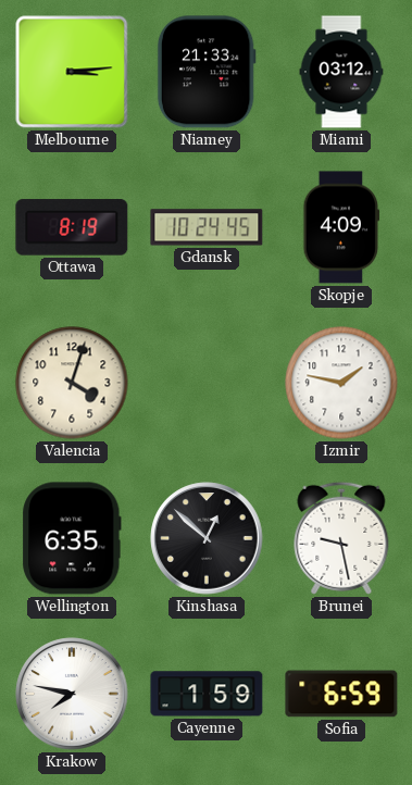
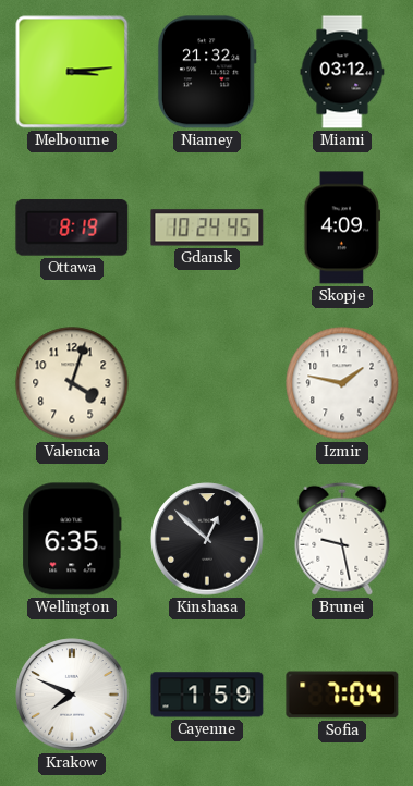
Niamey: 21:33 -> 21:32
Krakow: 7:47 -> 7:49
Sofia: 6:59 -> 7:04
